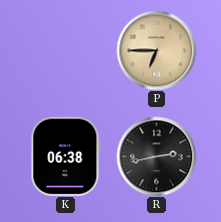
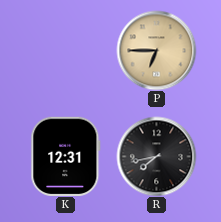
K: 06:38 -> 12:31
R: 2:43 -> 7:43
